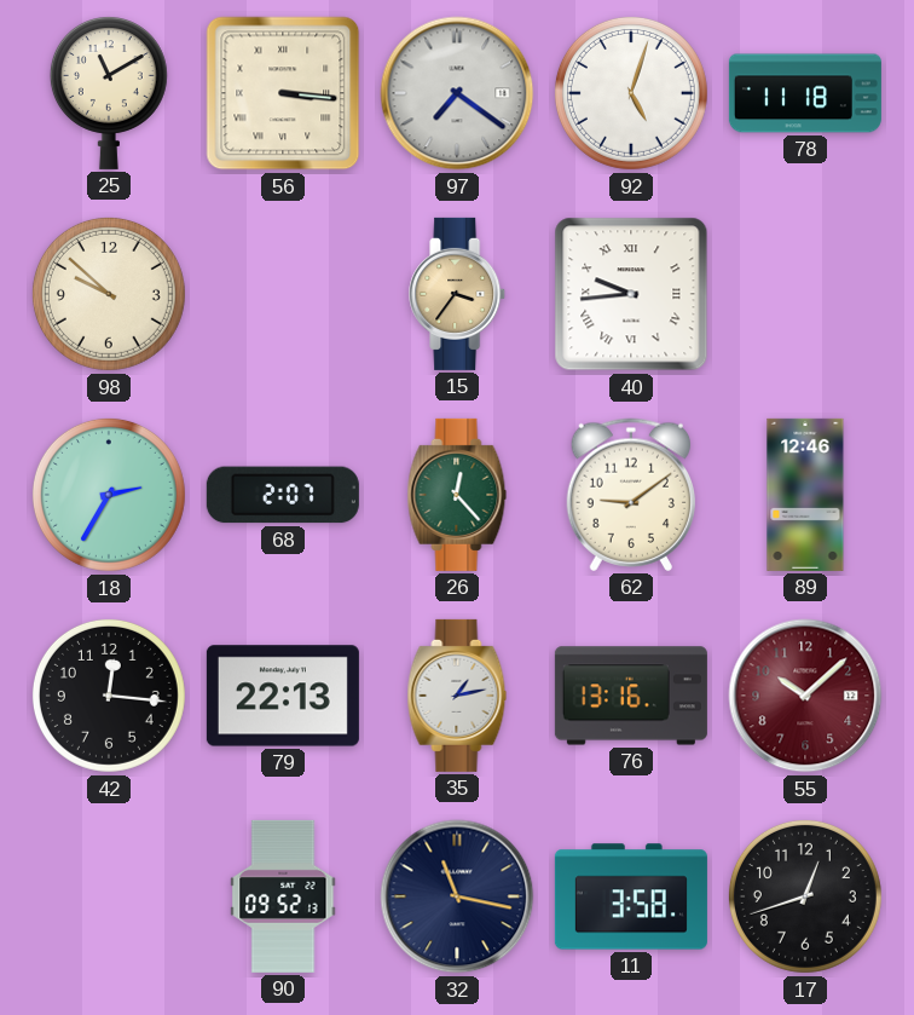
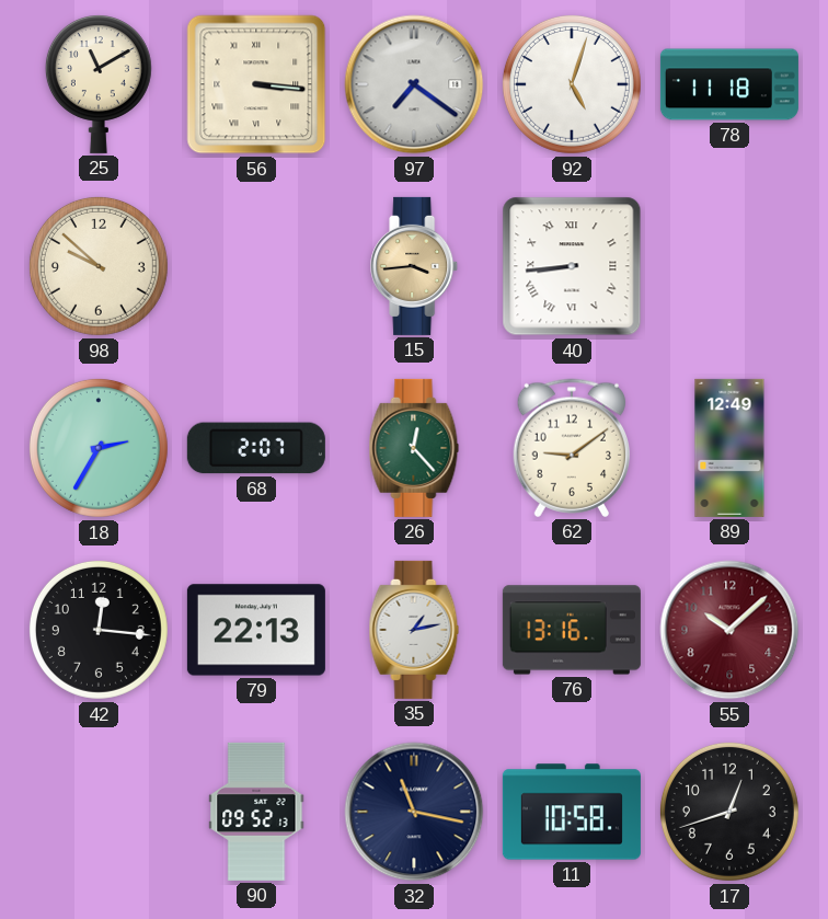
15: 3:36 -> 3:44
40: 9:44 -> 8:44
89: 12:46 -> 12:49
11: 3:58 -> 10:58
